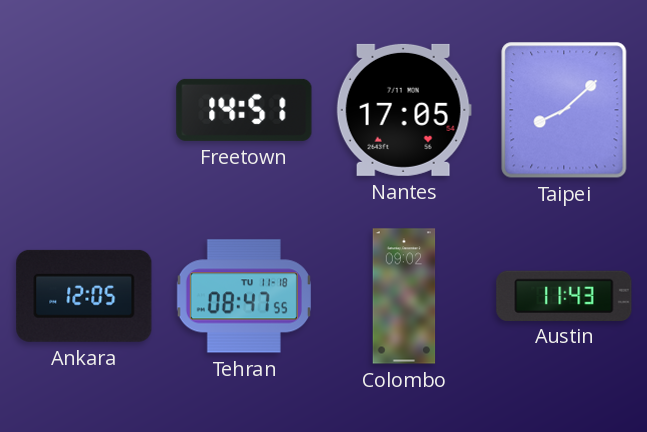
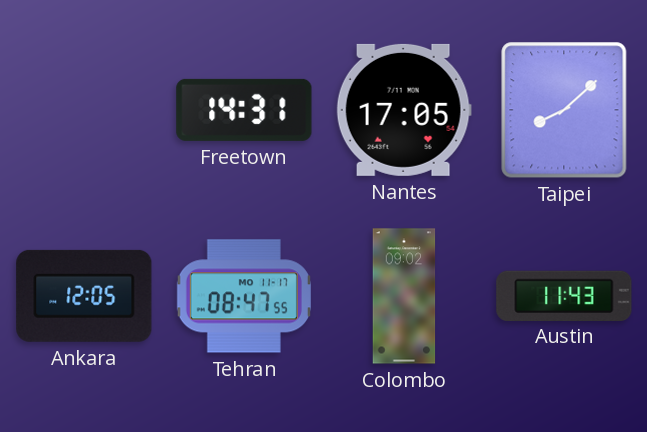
Freetown: 14:51 -> 14:31
Tehran date: TU 11-18 -> MO 11-17
